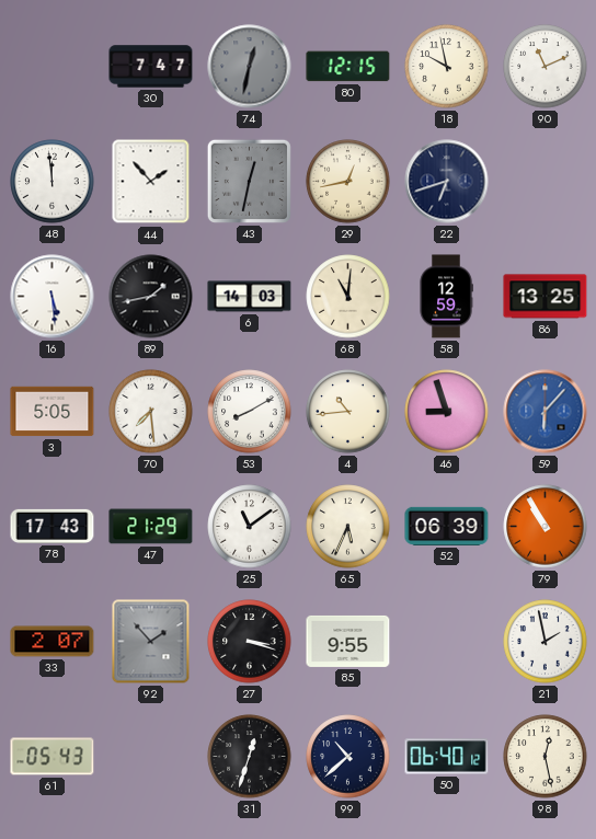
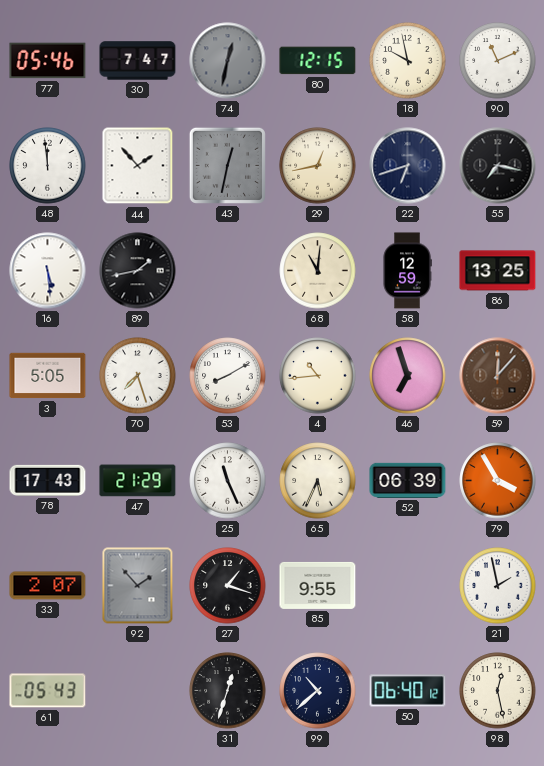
77: none -> 05:46
55: none -> 7:17
6: 14:03 -> none
70: 7:29 -> 7:27
46: 8:57 -> 6:57
59: 6:07 -> 12:07
59 dial: blue -> brown
25: 11:09 -> 11:26
79: 10:55 -> 3:55
27: 3:18 -> 1:18
